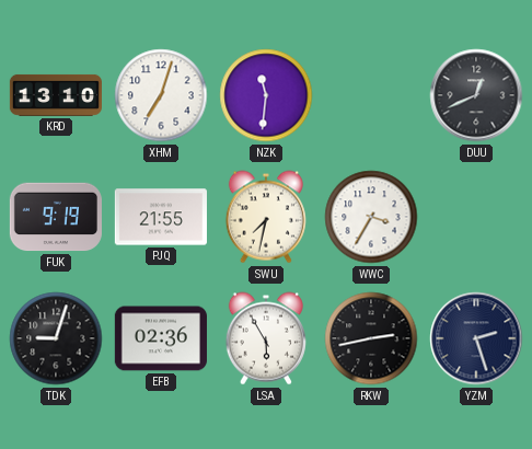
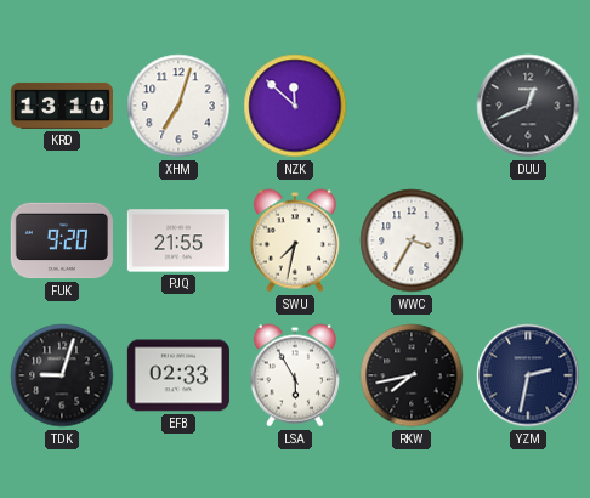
NZK: 11:31 -> 11:52
FUK: 9:19 -> 9:20
EFB: 02:36 -> 02:33
RKW: 2:43 -> 7:43
YZM: 2:27 -> 2:32
